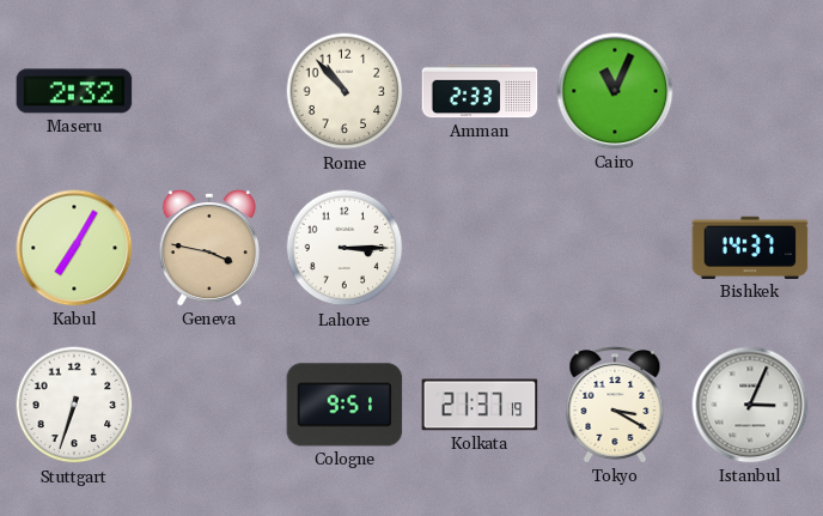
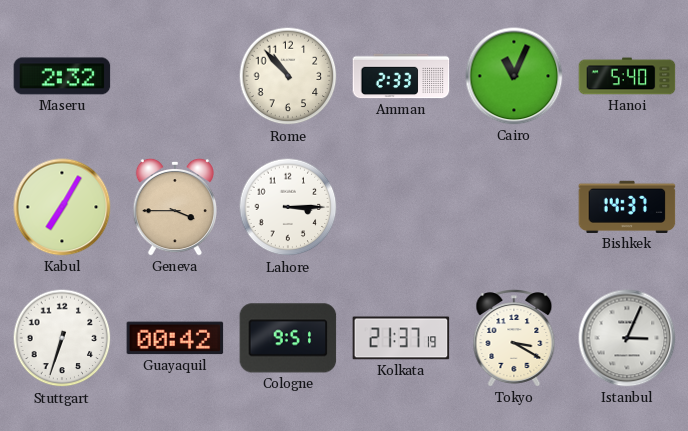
Hanoi: none -> 5:40
Geneva: 3:47 -> 3:45
Guayaquil: none -> 00:42
